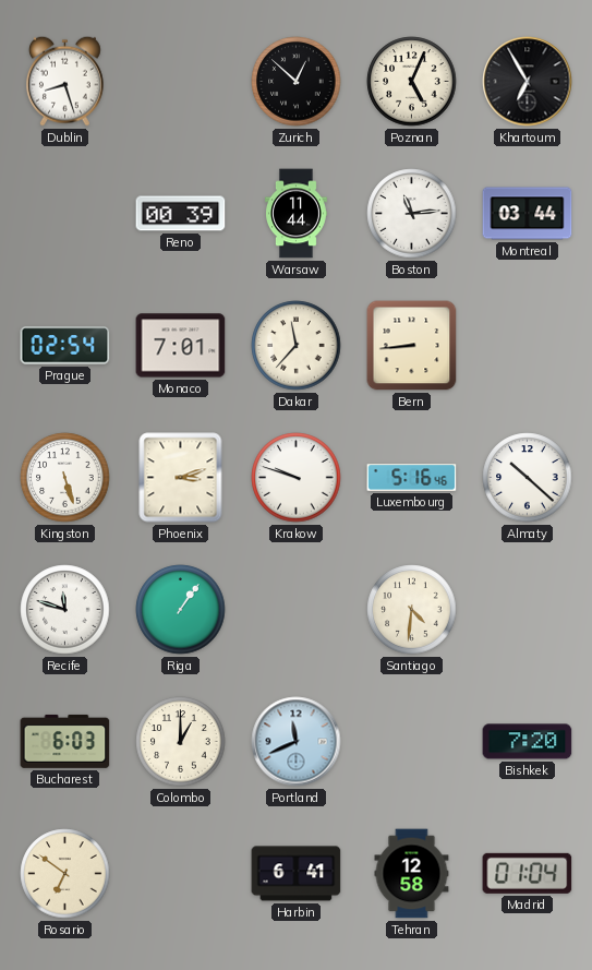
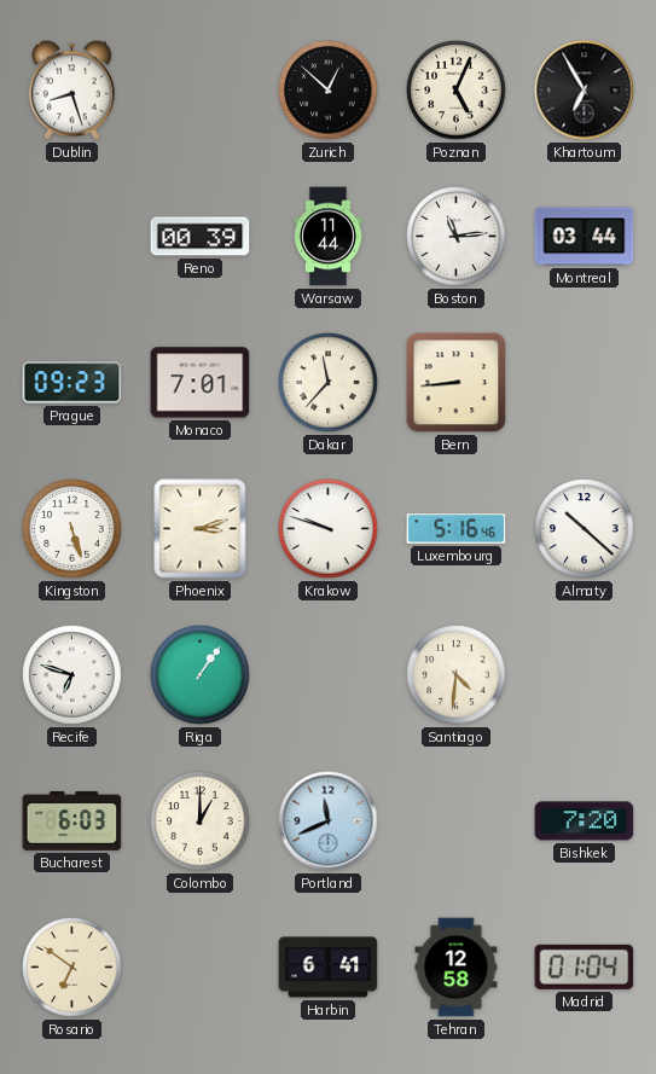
Prague: 02:54 -> 09:23
Recife: 11:48 -> 6:48
